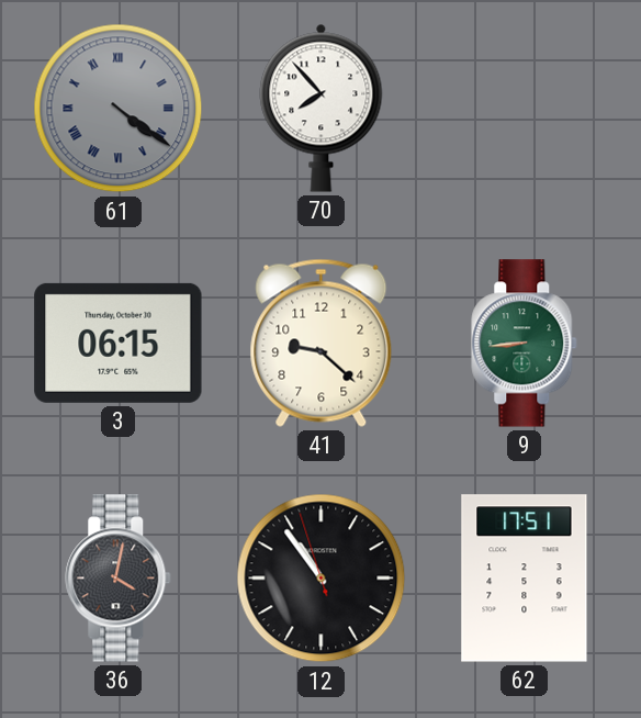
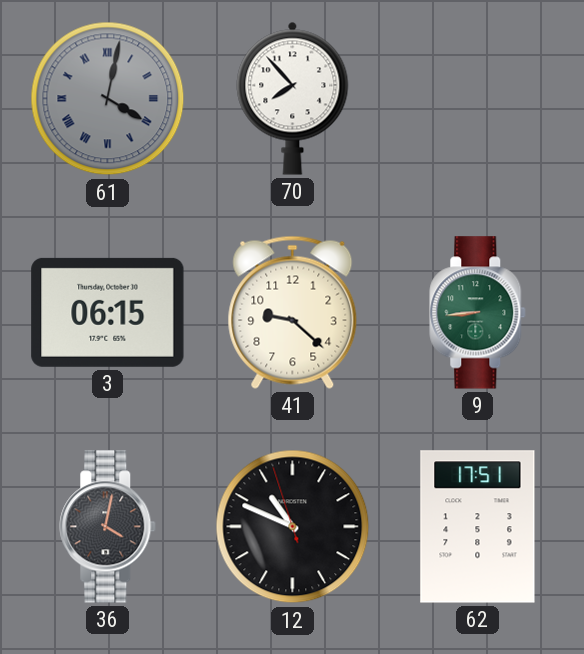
61: 4:21 -> 4:02
12: 10:53 -> 10:48
